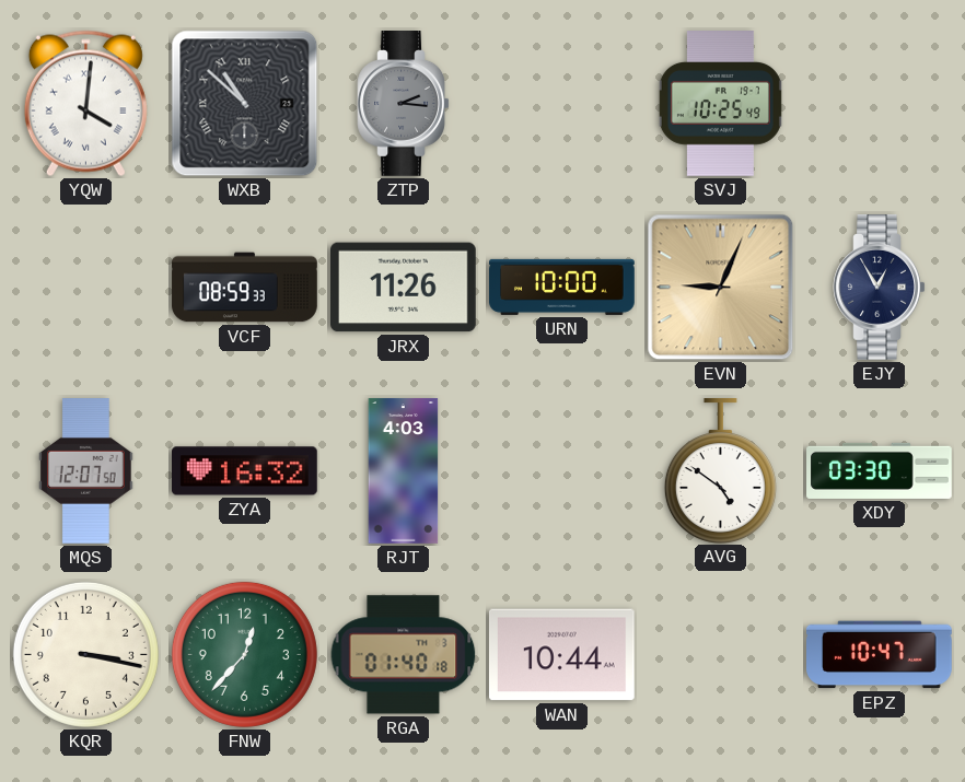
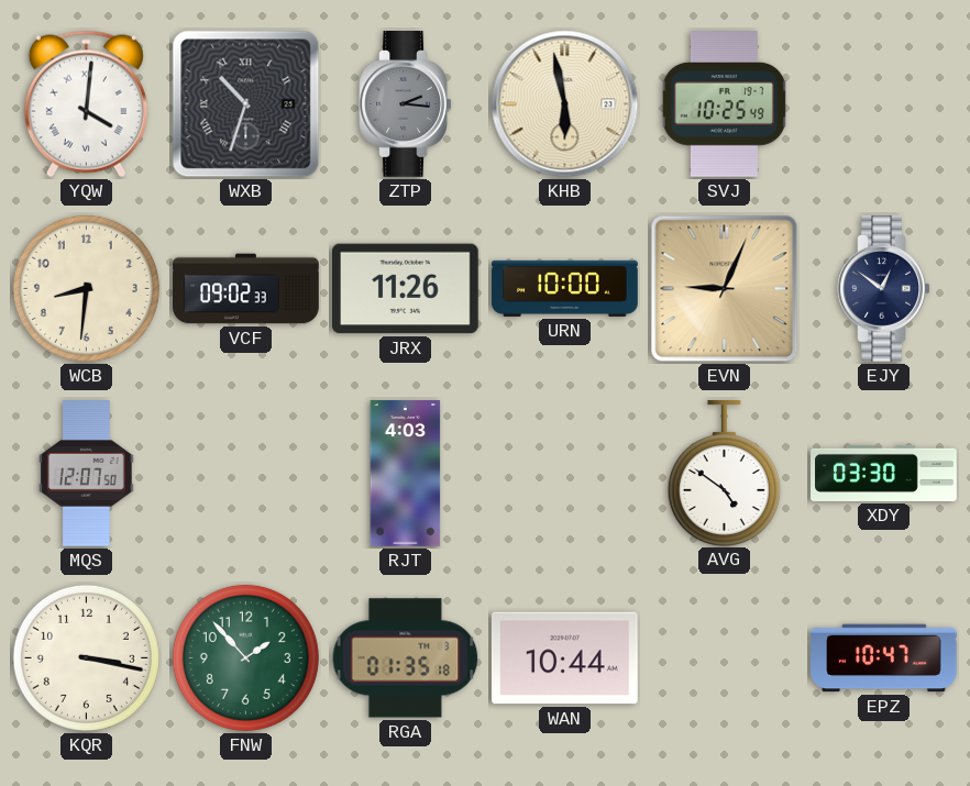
WXB: 10:52 -> 10:33
KHB: none -> 5:58
WCB: none -> 8:31
VCF: 08:59 -> 09:02
EJY: 12:55 -> 12:51
ZYA: 16:32 -> none
FNW: 12:37 -> 1:53
RGA: 01:40 -> 01:35
